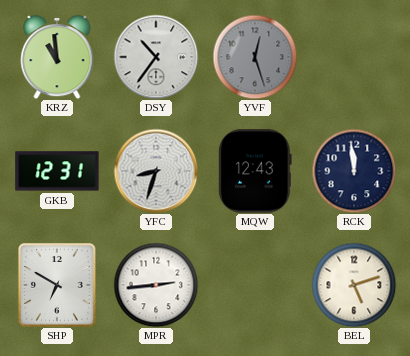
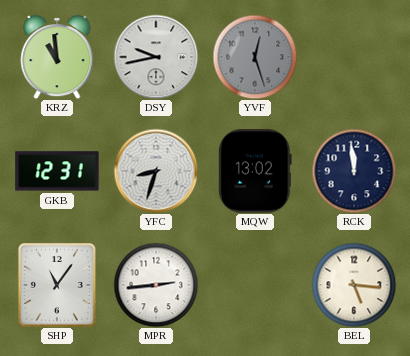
DSY: 10:36 -> 9:43
MQW: 12:43 -> 13:02
SHP: 6:50 -> 11:06
BEL: 5:12 -> 5:16
